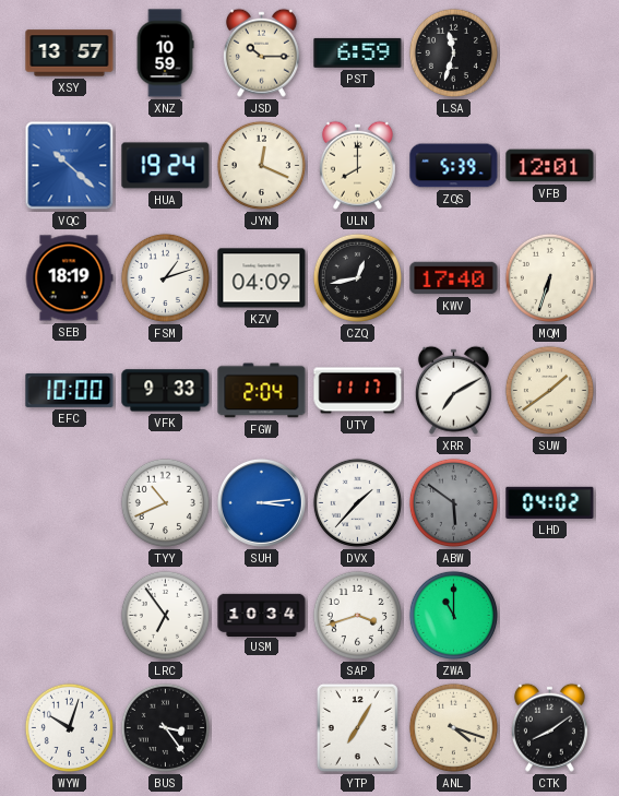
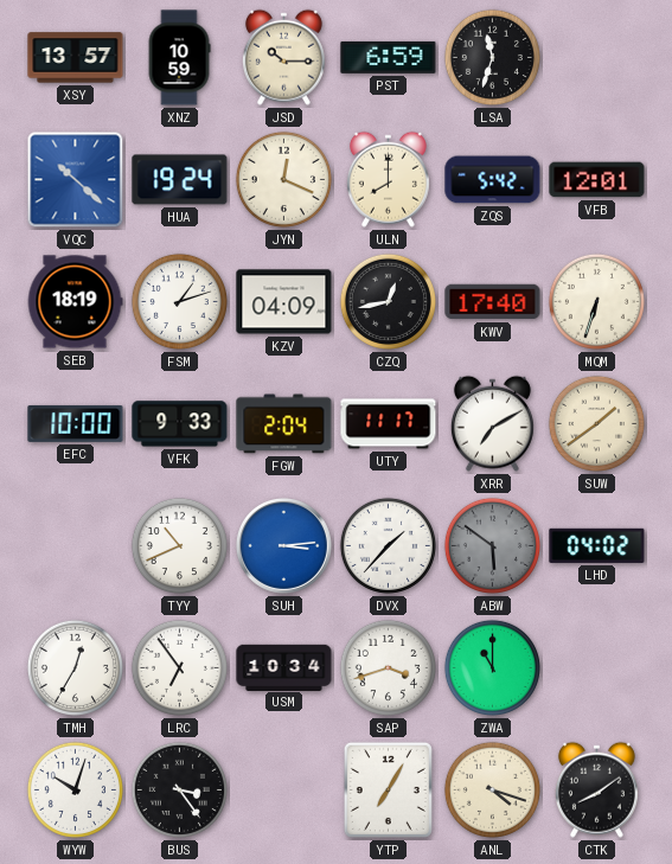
ZQS: 5:39 -> 5:42
TMH: none -> 12:35
